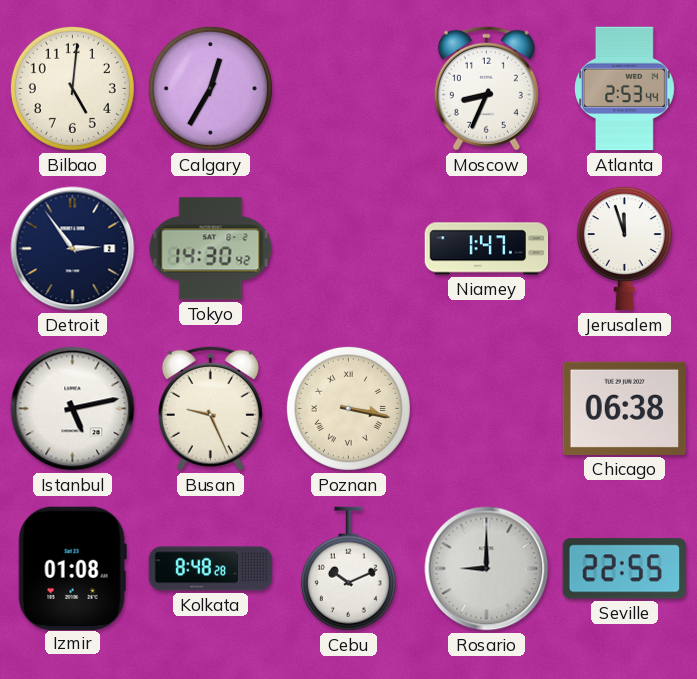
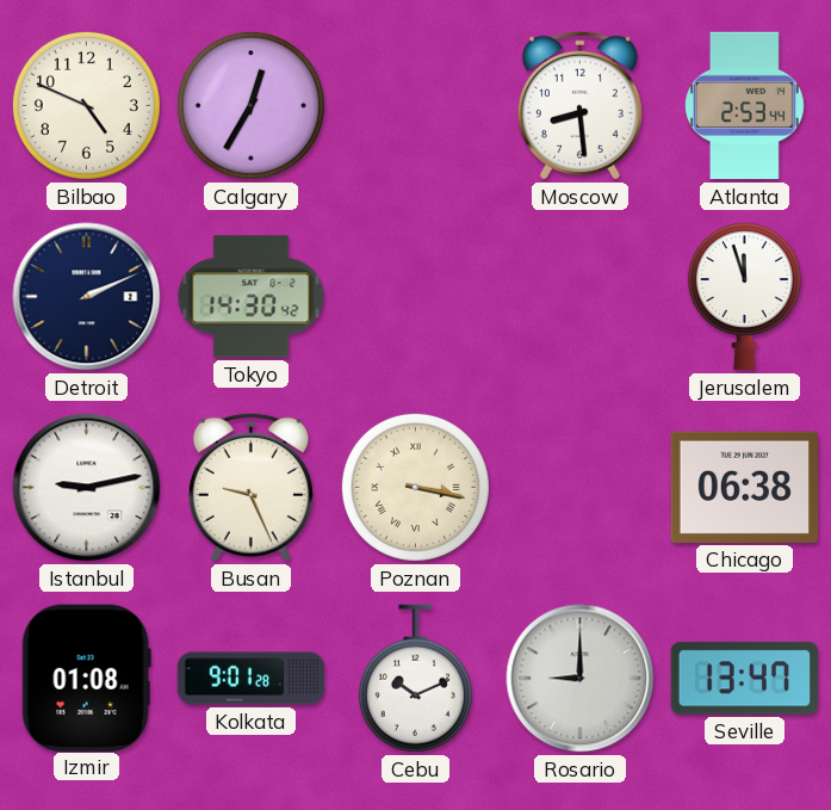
Bilbao: 5:01 -> 4:49
Moscow: 8:34 -> 8:29
Detroit: 2:54 -> 2:11
Niamey: 1:47 -> none
Istanbul: 5:13 -> 9:13
Kolkata: 8:48 -> 9:01
Seville: 22:55 -> 13:47
